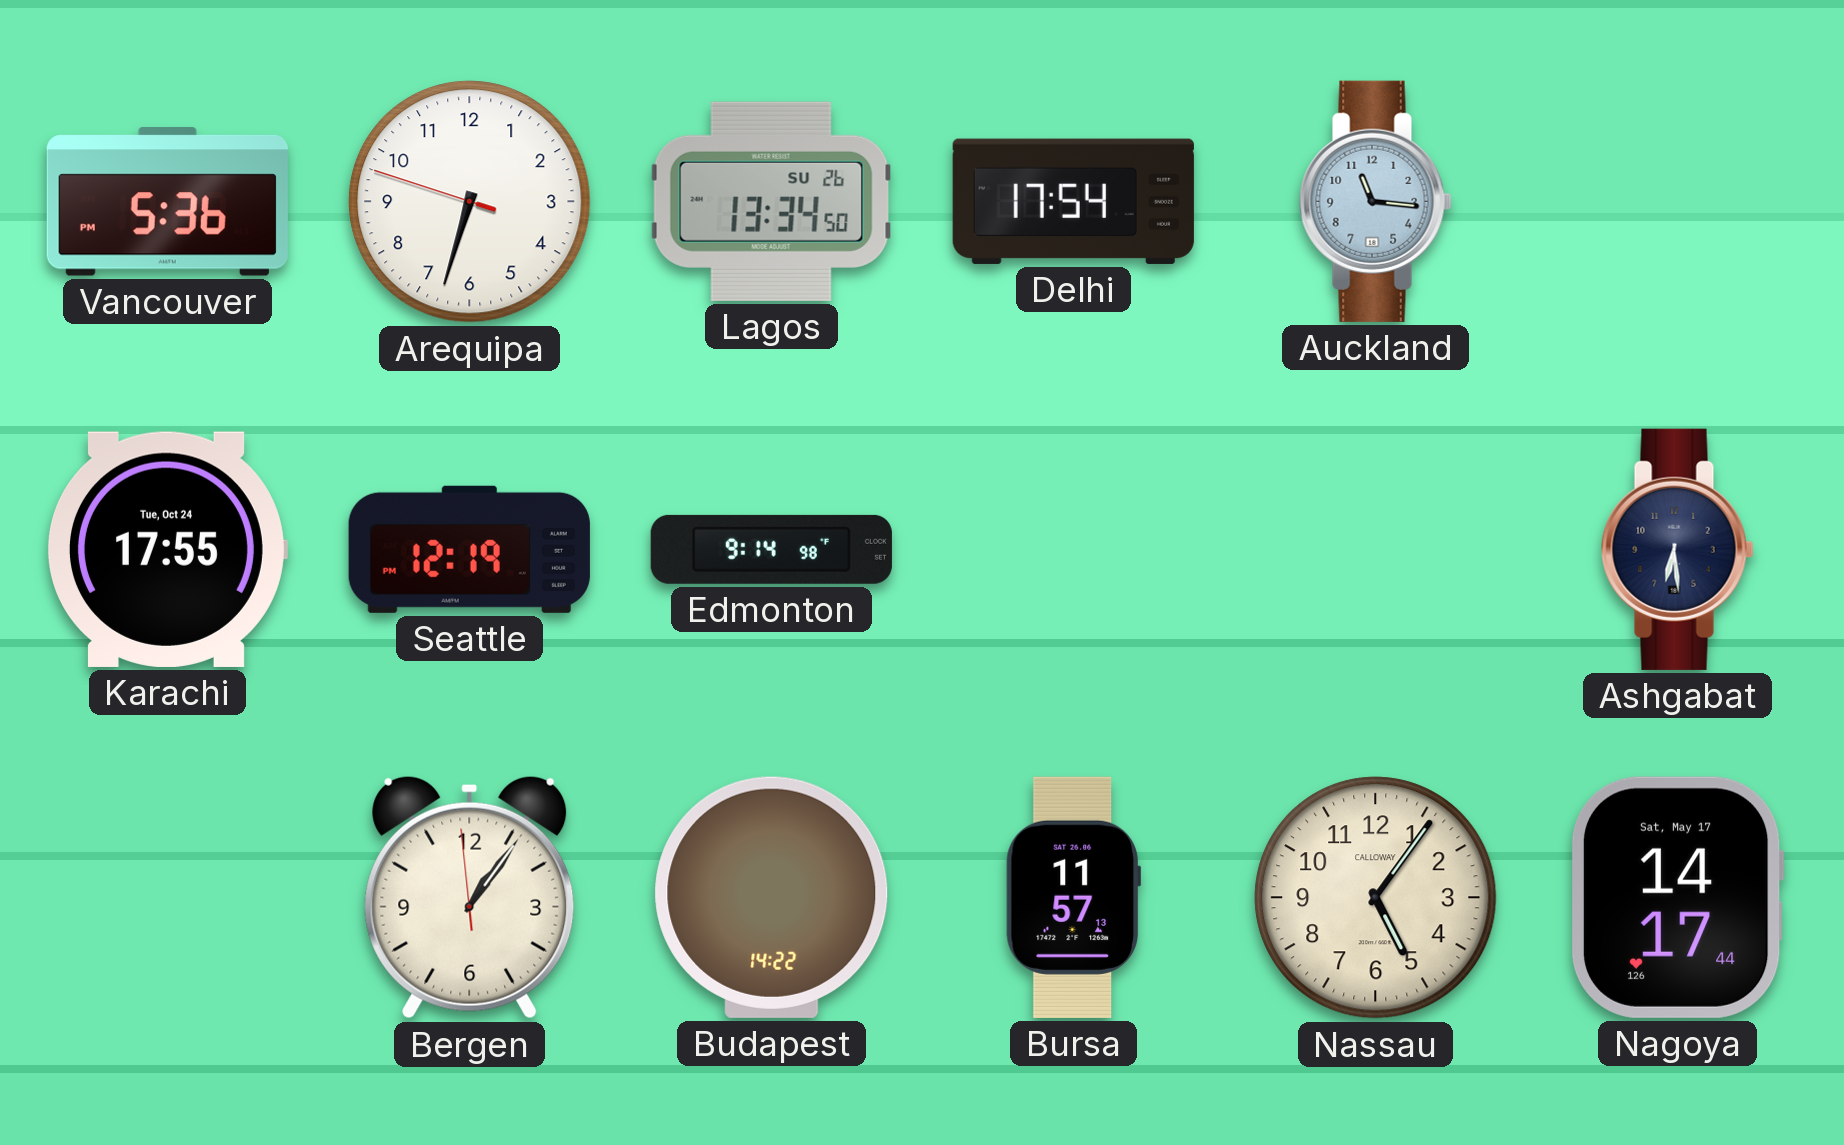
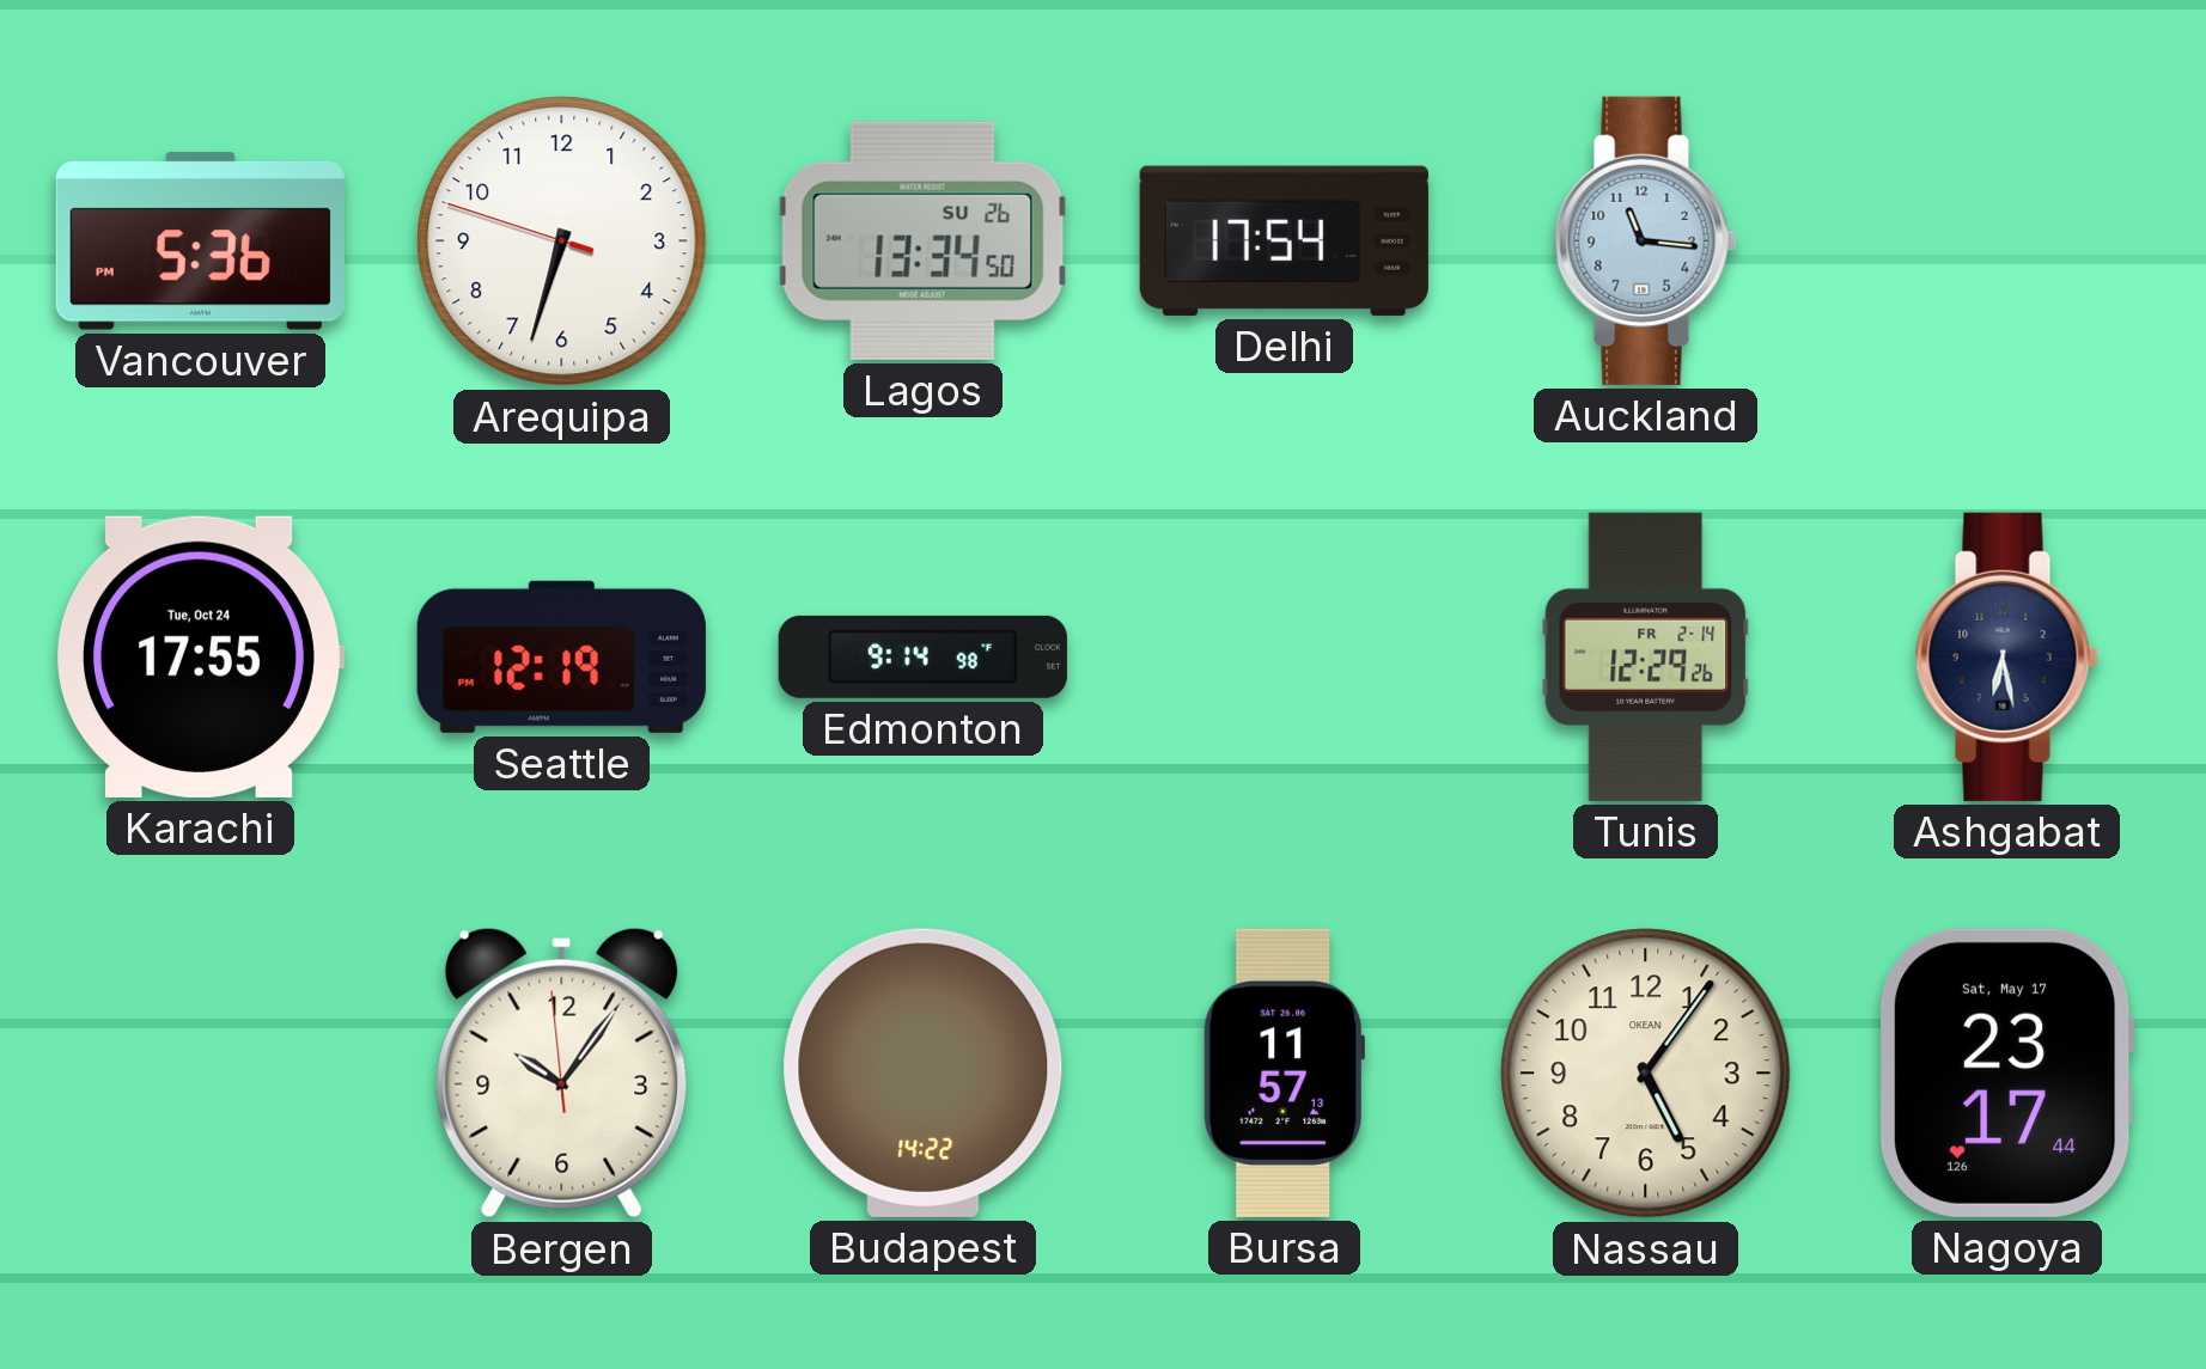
Tunis: none -> 12:29
Ashgabat: 6:29 -> 6:28
Bergen: 1:05 -> 10:05
Nassau brand: CALLOWAY -> OKEAN
Nagoya: 14:17 -> 23:17
